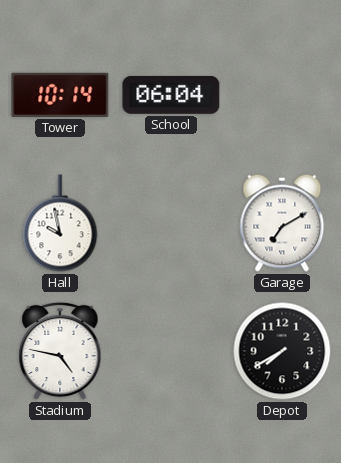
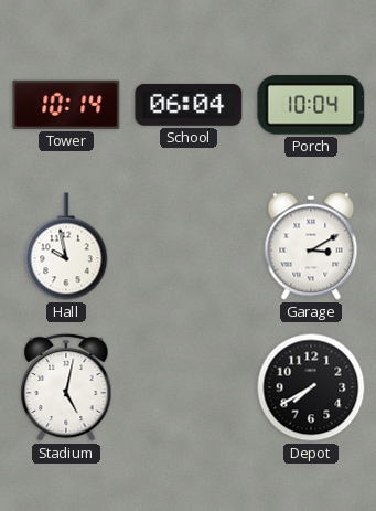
Porch: none -> 10:04
Garage: 7:10 -> 3:10
Stadium: 4:47 -> 5:02
